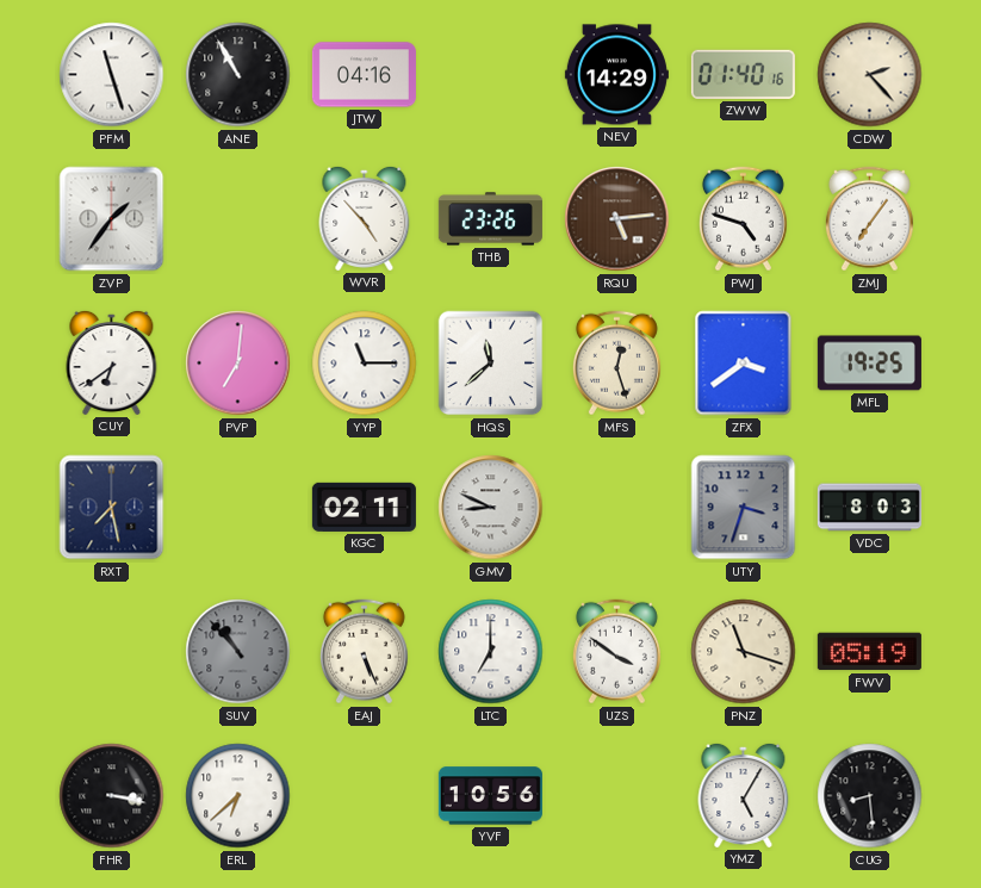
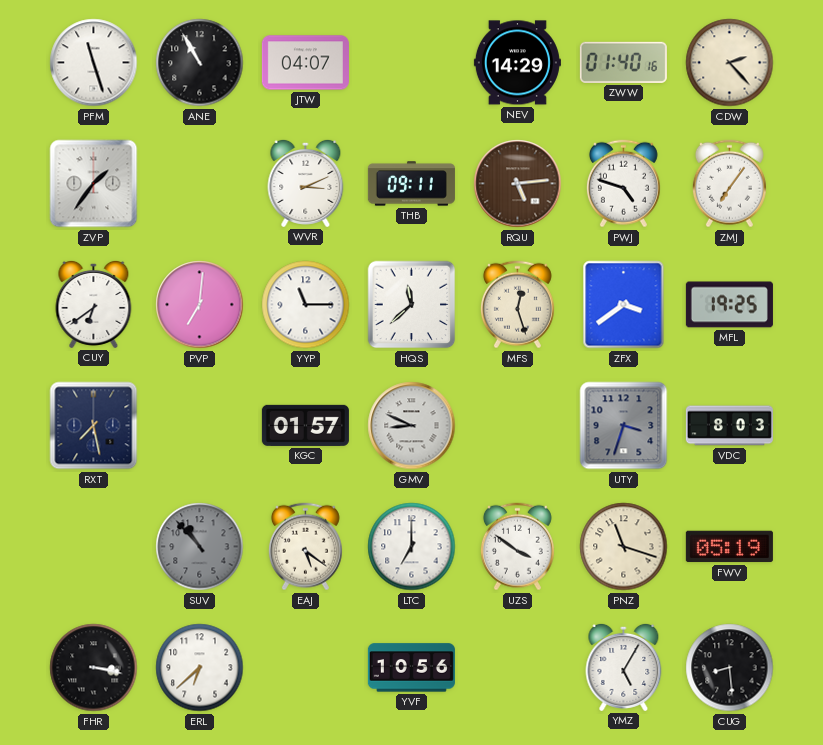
JTW: 04:16 -> 04:07
WVR: 4:53 -> 3:11
THB: 23:26 -> 09:11
KGC: 02:11 -> 01:57
EAJ: 5:26 -> 5:21
